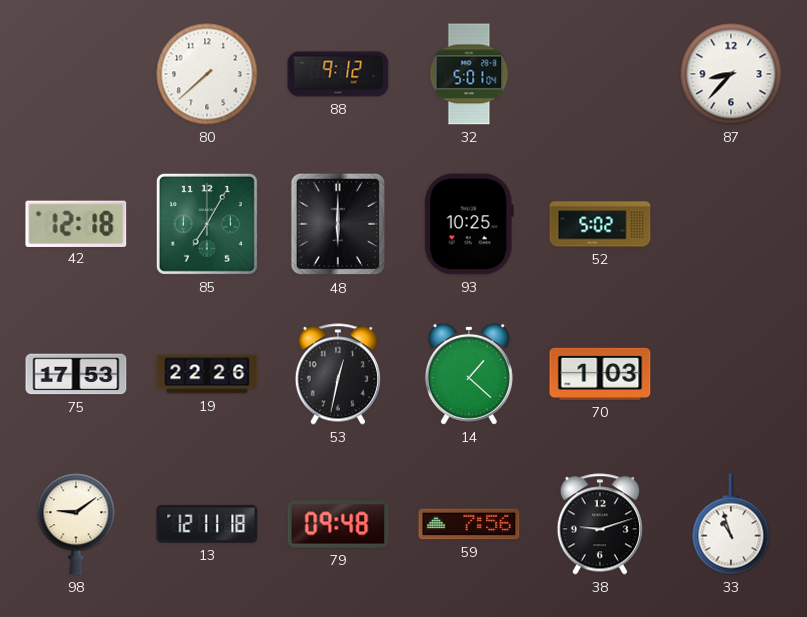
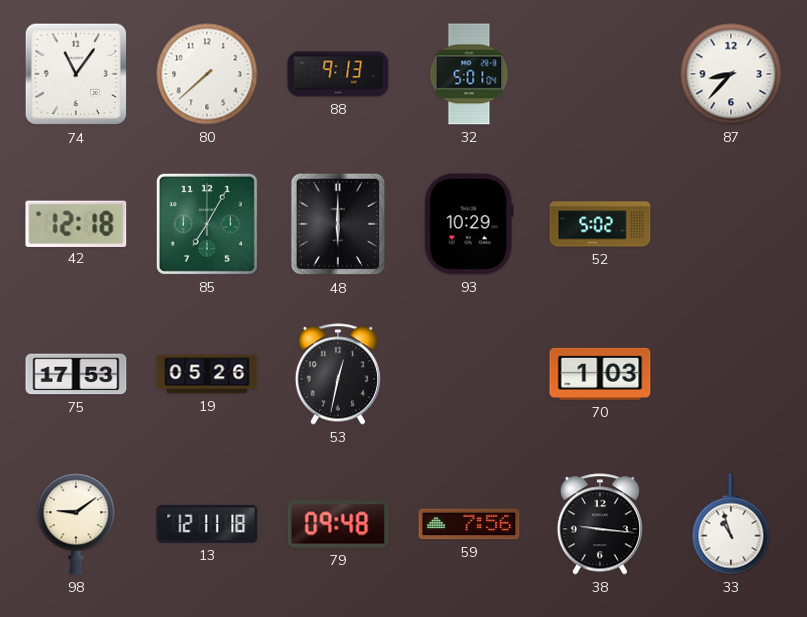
74: none -> 11:06
88: 9:12 -> 9:13
93: 10:25 -> 10:29
19: 22:26 -> 05:26
14: 1:22 -> none
38: 9:12 -> 9:16
